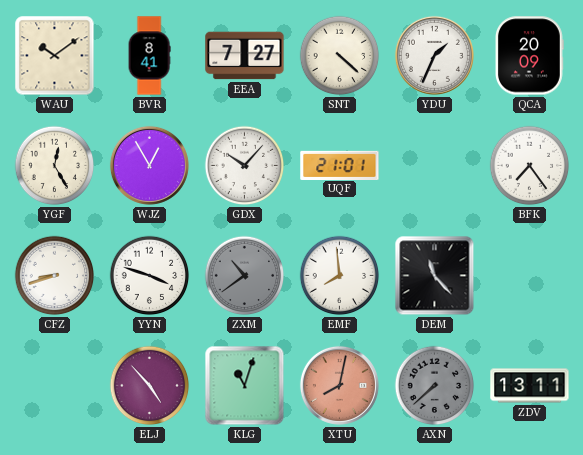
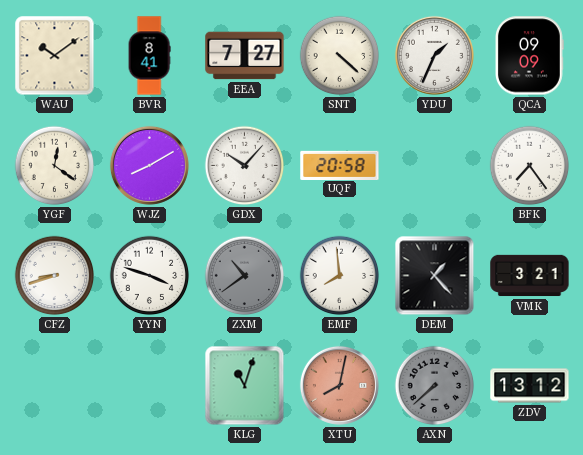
QCA: 20:09 -> 09:09
YGF: 12:25 -> 12:21
WJZ: 12:55 -> 8:10
UQF: 21:01 -> 20:58
DEM: 11:23 -> 1:23
VMK: none -> 3:21
ELJ: 4:53 -> none
ZDV: 13:11 -> 13:12
